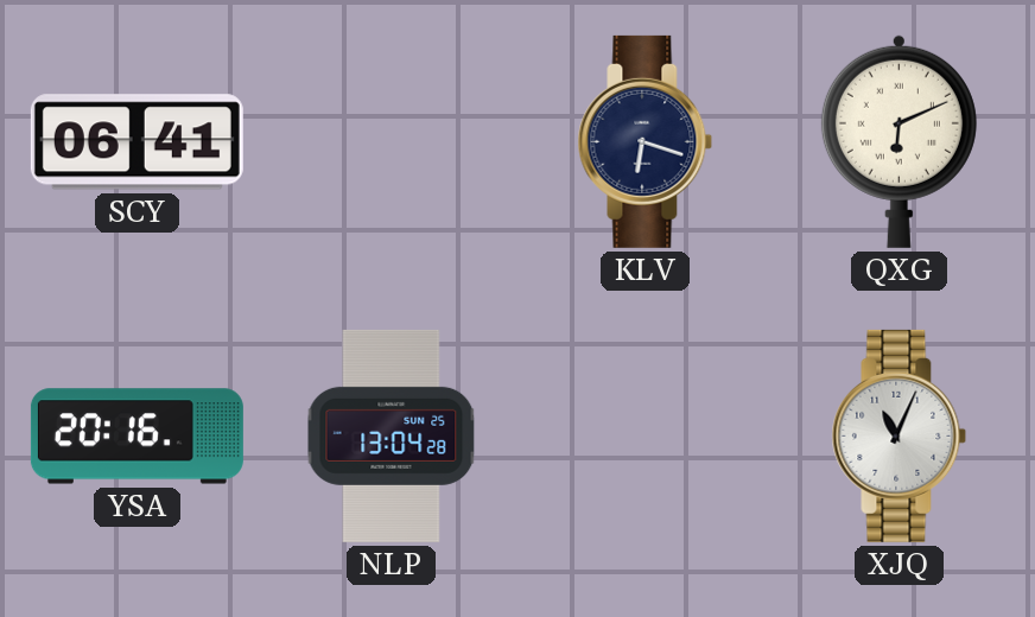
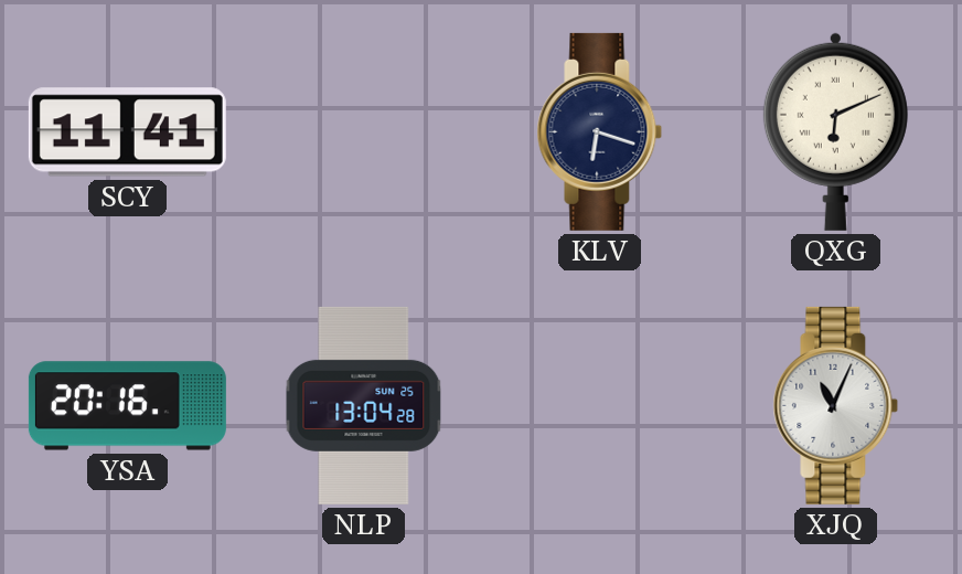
SCY: 06:41 -> 11:41
